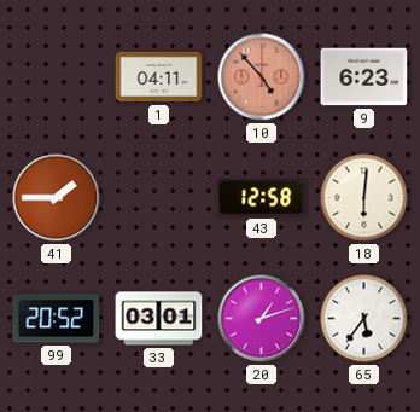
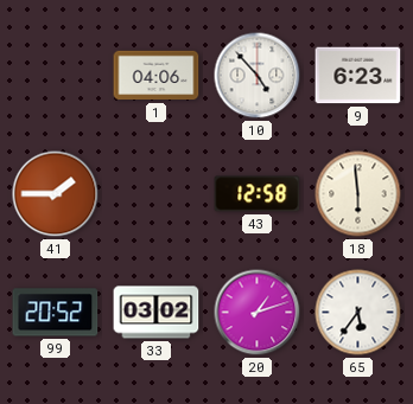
1: 04:11 -> 04:06
10 dial: salmon -> white
18: 6:01 -> 5:59
33: 03:01 -> 03:02
